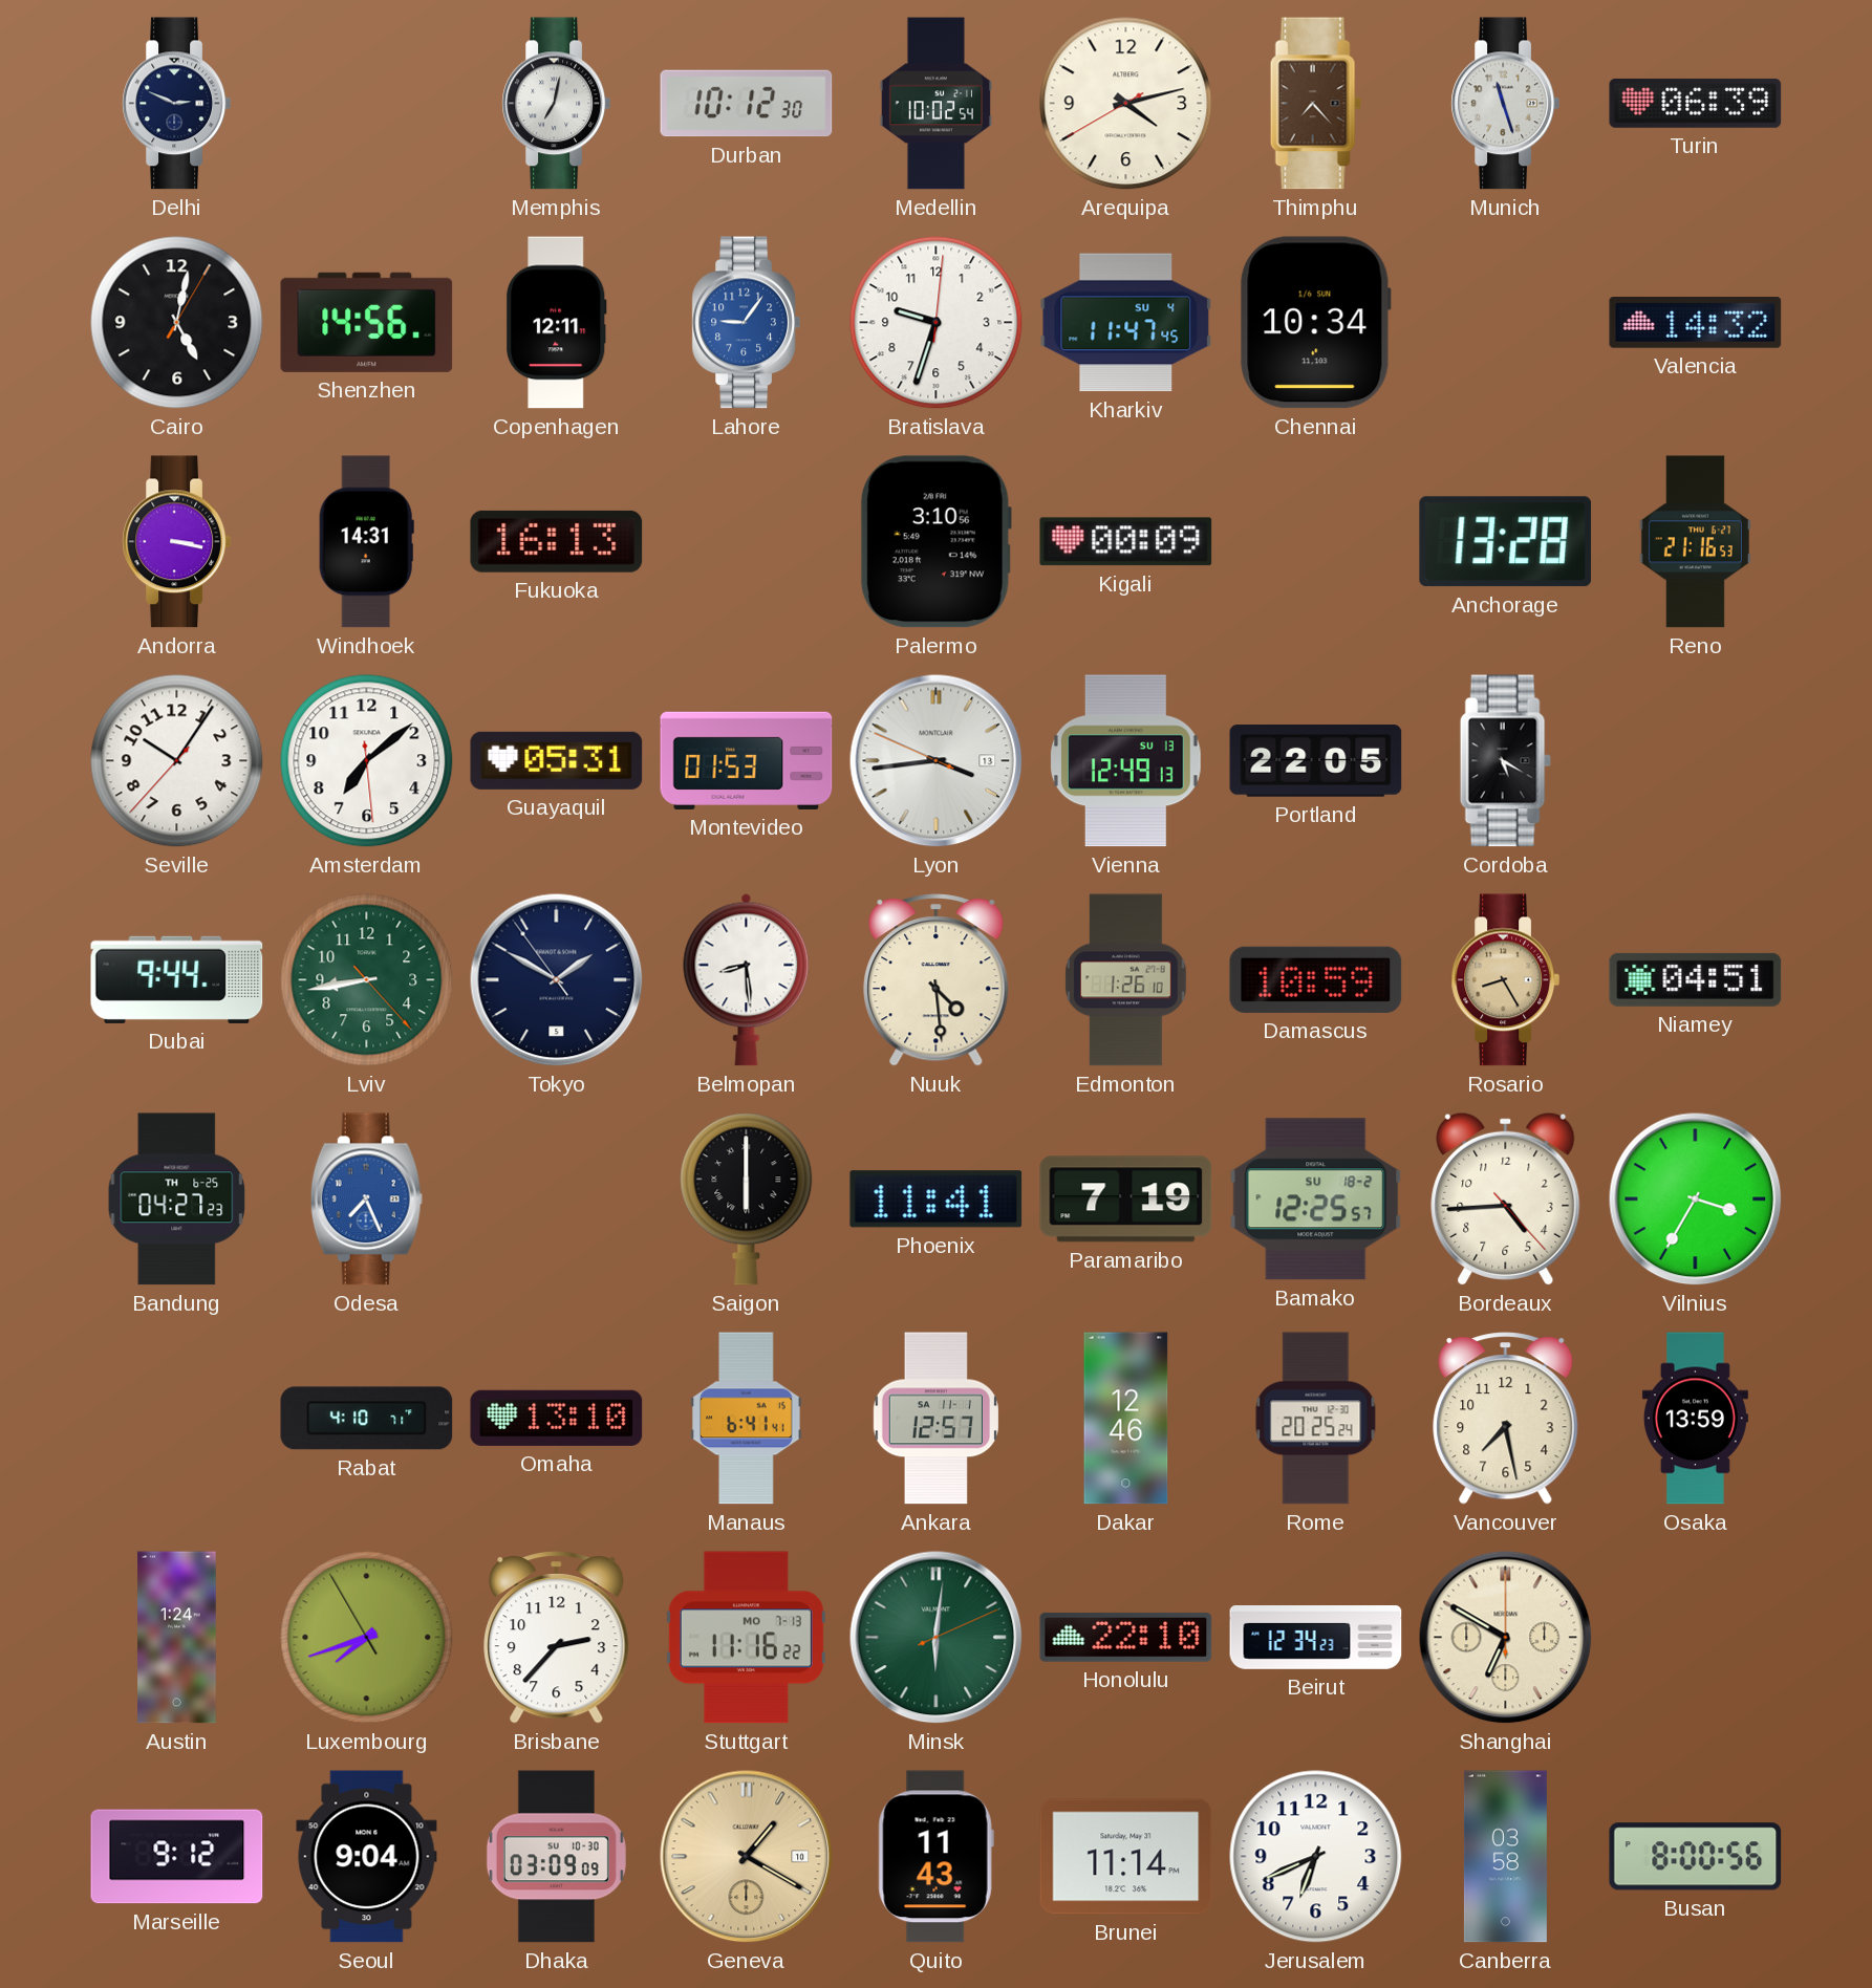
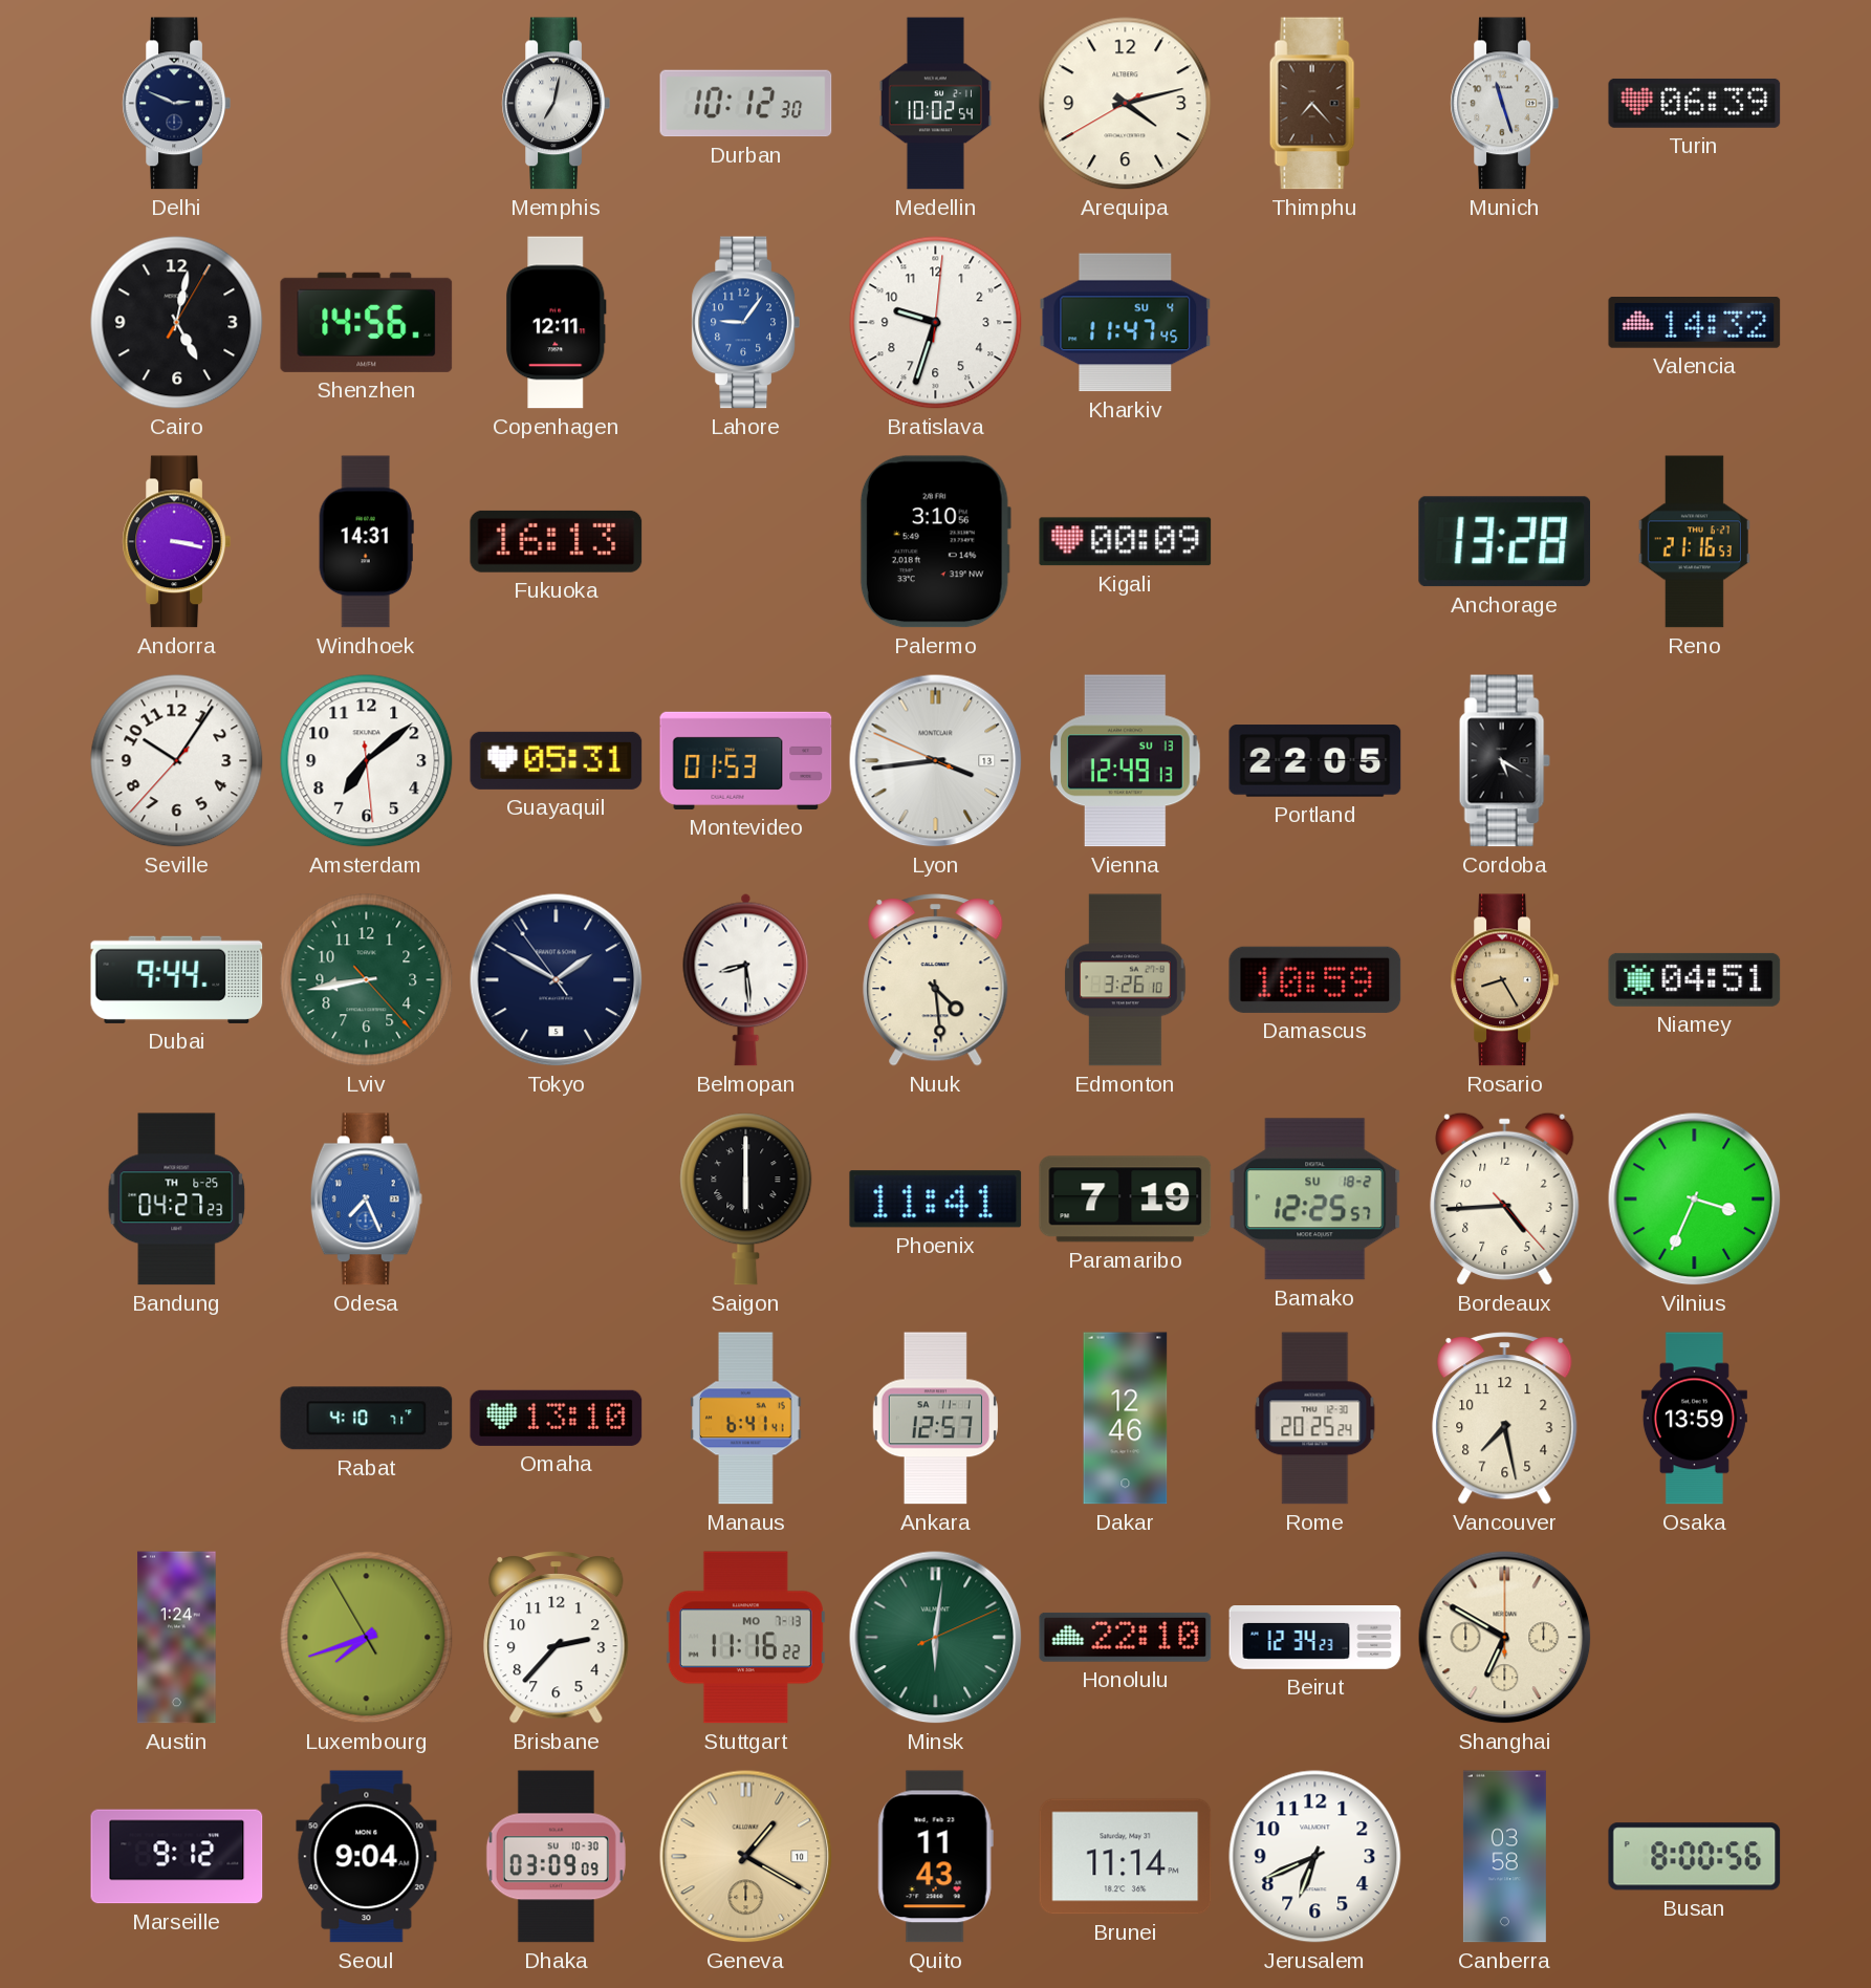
Chennai: 10:34 -> none
Edmonton: 1:26 -> 3:26
Vilnius: 3:35 -> 3:34
